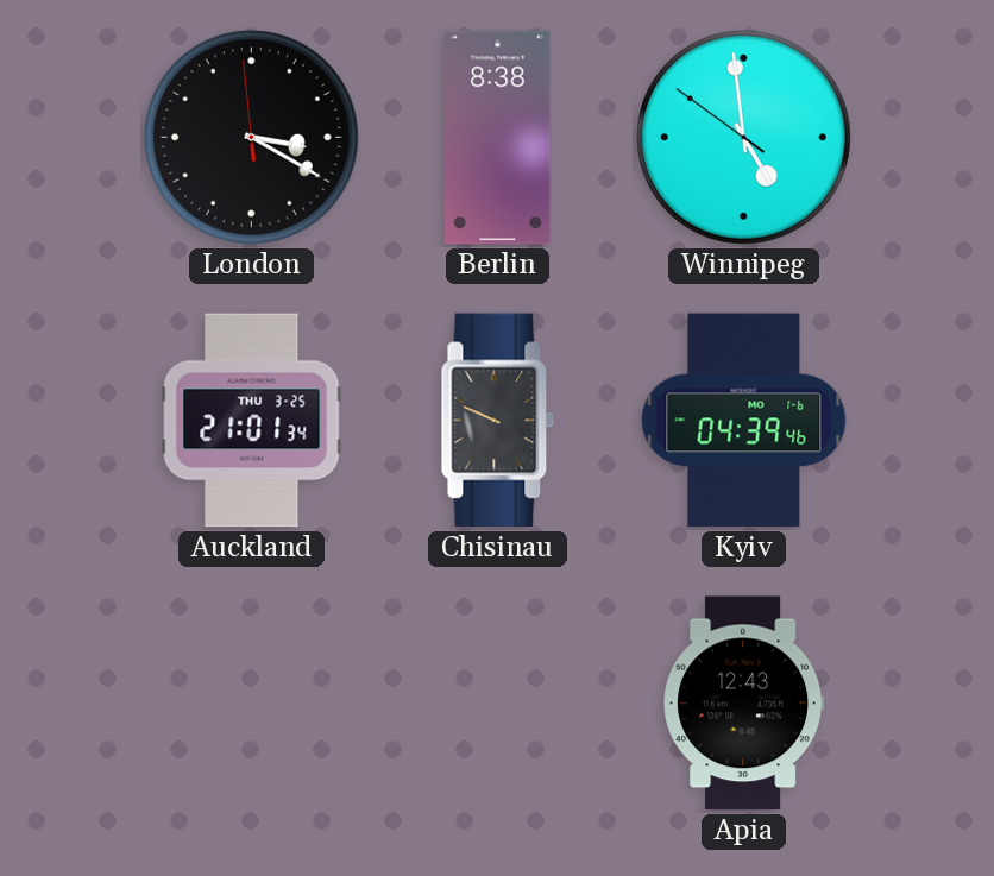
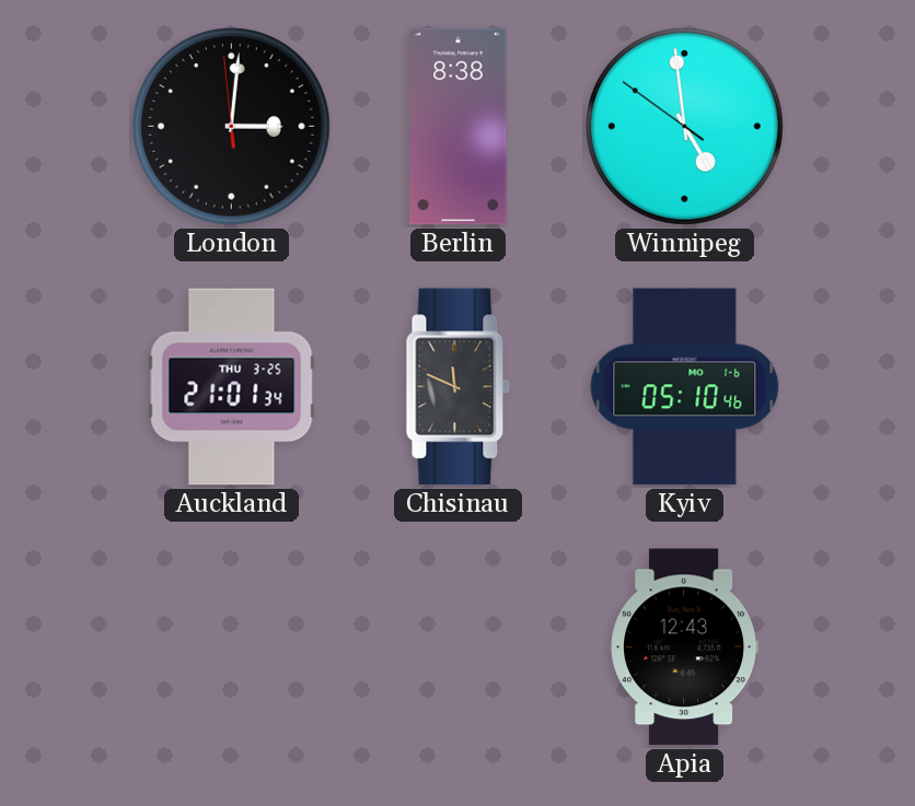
London: 3:19 -> 3:00
Chisinau: 9:49 -> 11:49
Kyiv: 04:39 -> 05:10
